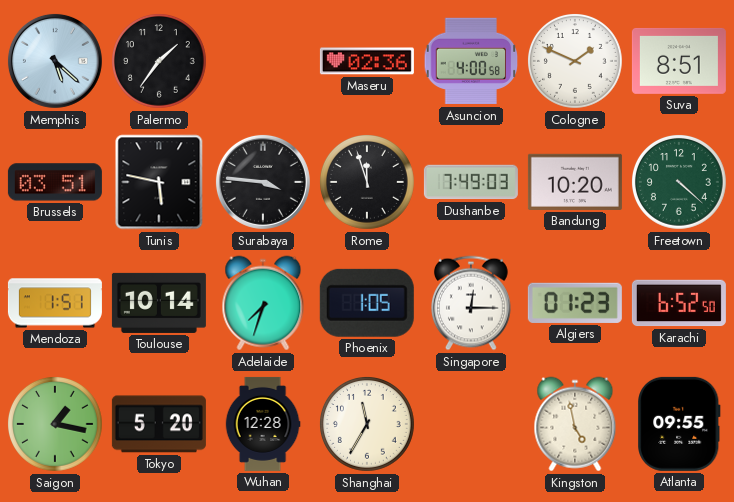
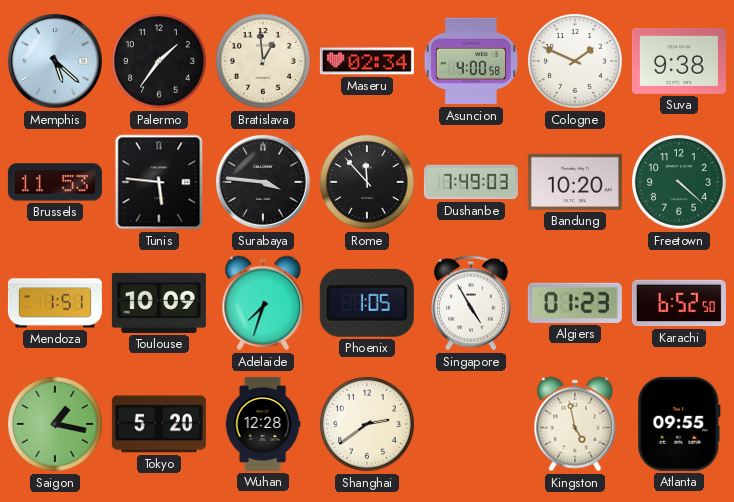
Bratislava: none -> 12:59
Maseru: 02:36 -> 02:34
Suva: 8:51 -> 9:38
Brussels: 03:51 -> 11:53
Tunis: 5:47 -> 5:46
Rome: 11:57 -> 11:53
Toulouse: 10:14 -> 10:09
Singapore: 12:15 -> 4:55
Shanghai: 11:35 -> 2:39
